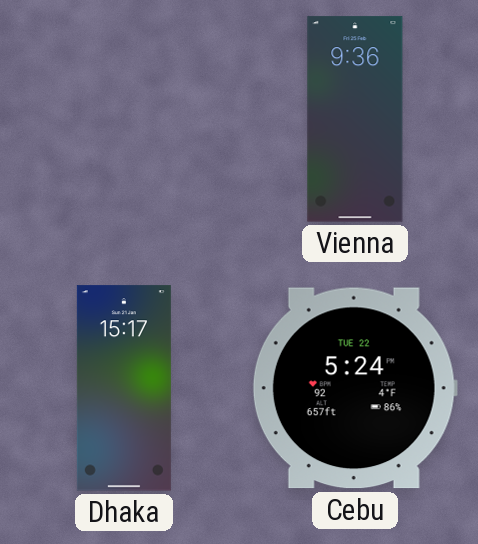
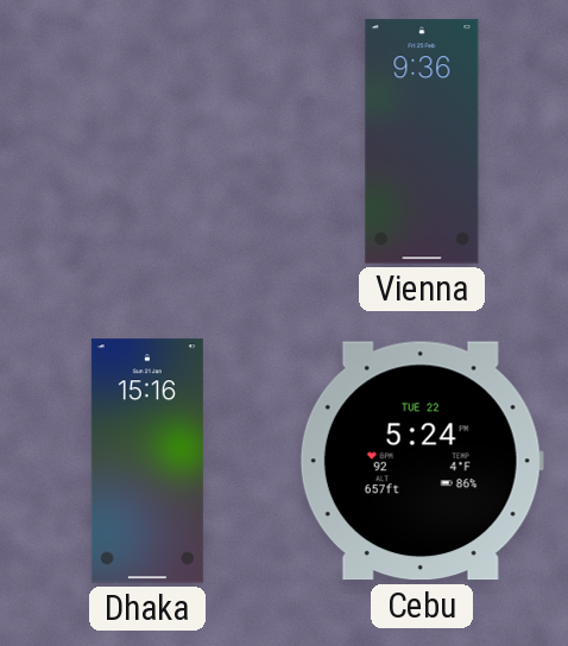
Dhaka: 15:17 -> 15:16
